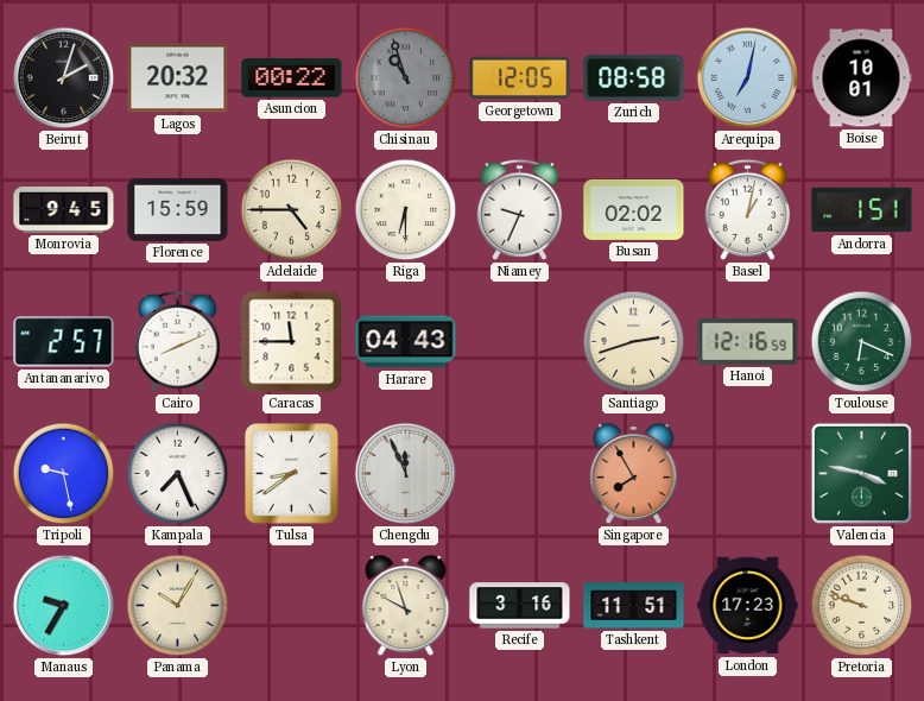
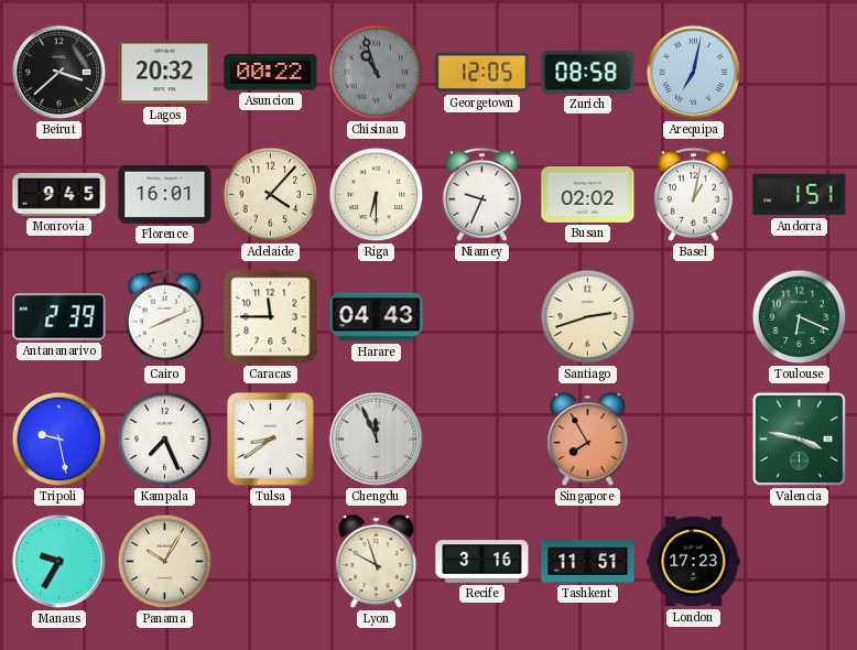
Beirut: 2:03 -> 3:38
Boise: 10:01 -> none
Florence: 15:59 -> 16:01
Adelaide: 4:45 -> 4:07
Antananarivo: 2:57 -> 2:39
Hanoi: 12:16 -> none
Pretoria: 9:48 -> none
